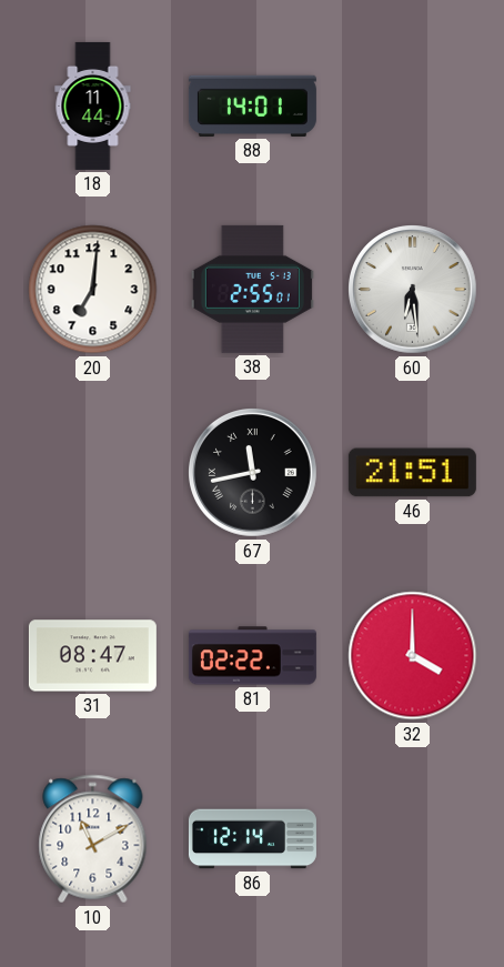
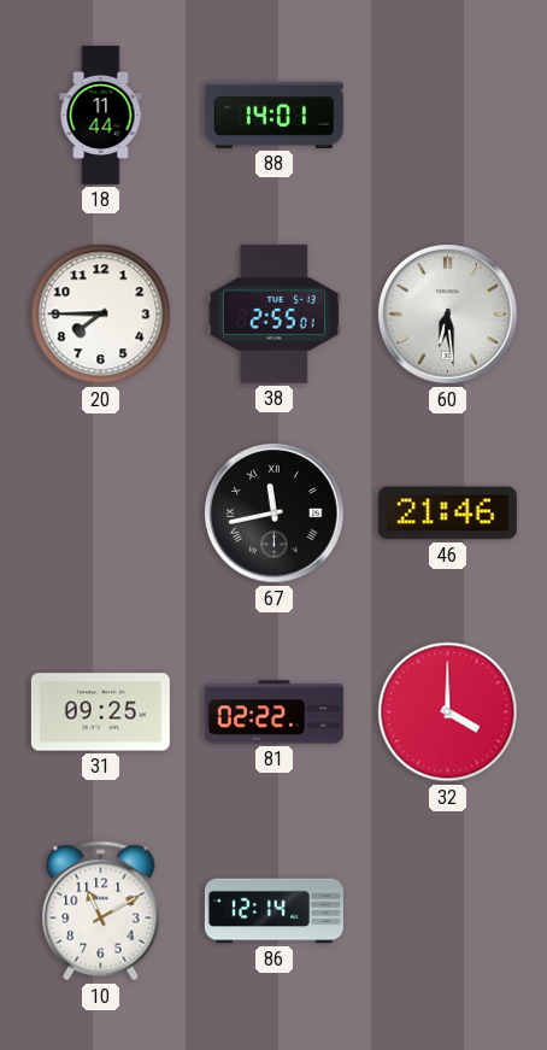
20: 7:01 -> 7:45
46: 21:51 -> 21:46
31: 08:47 -> 09:25
